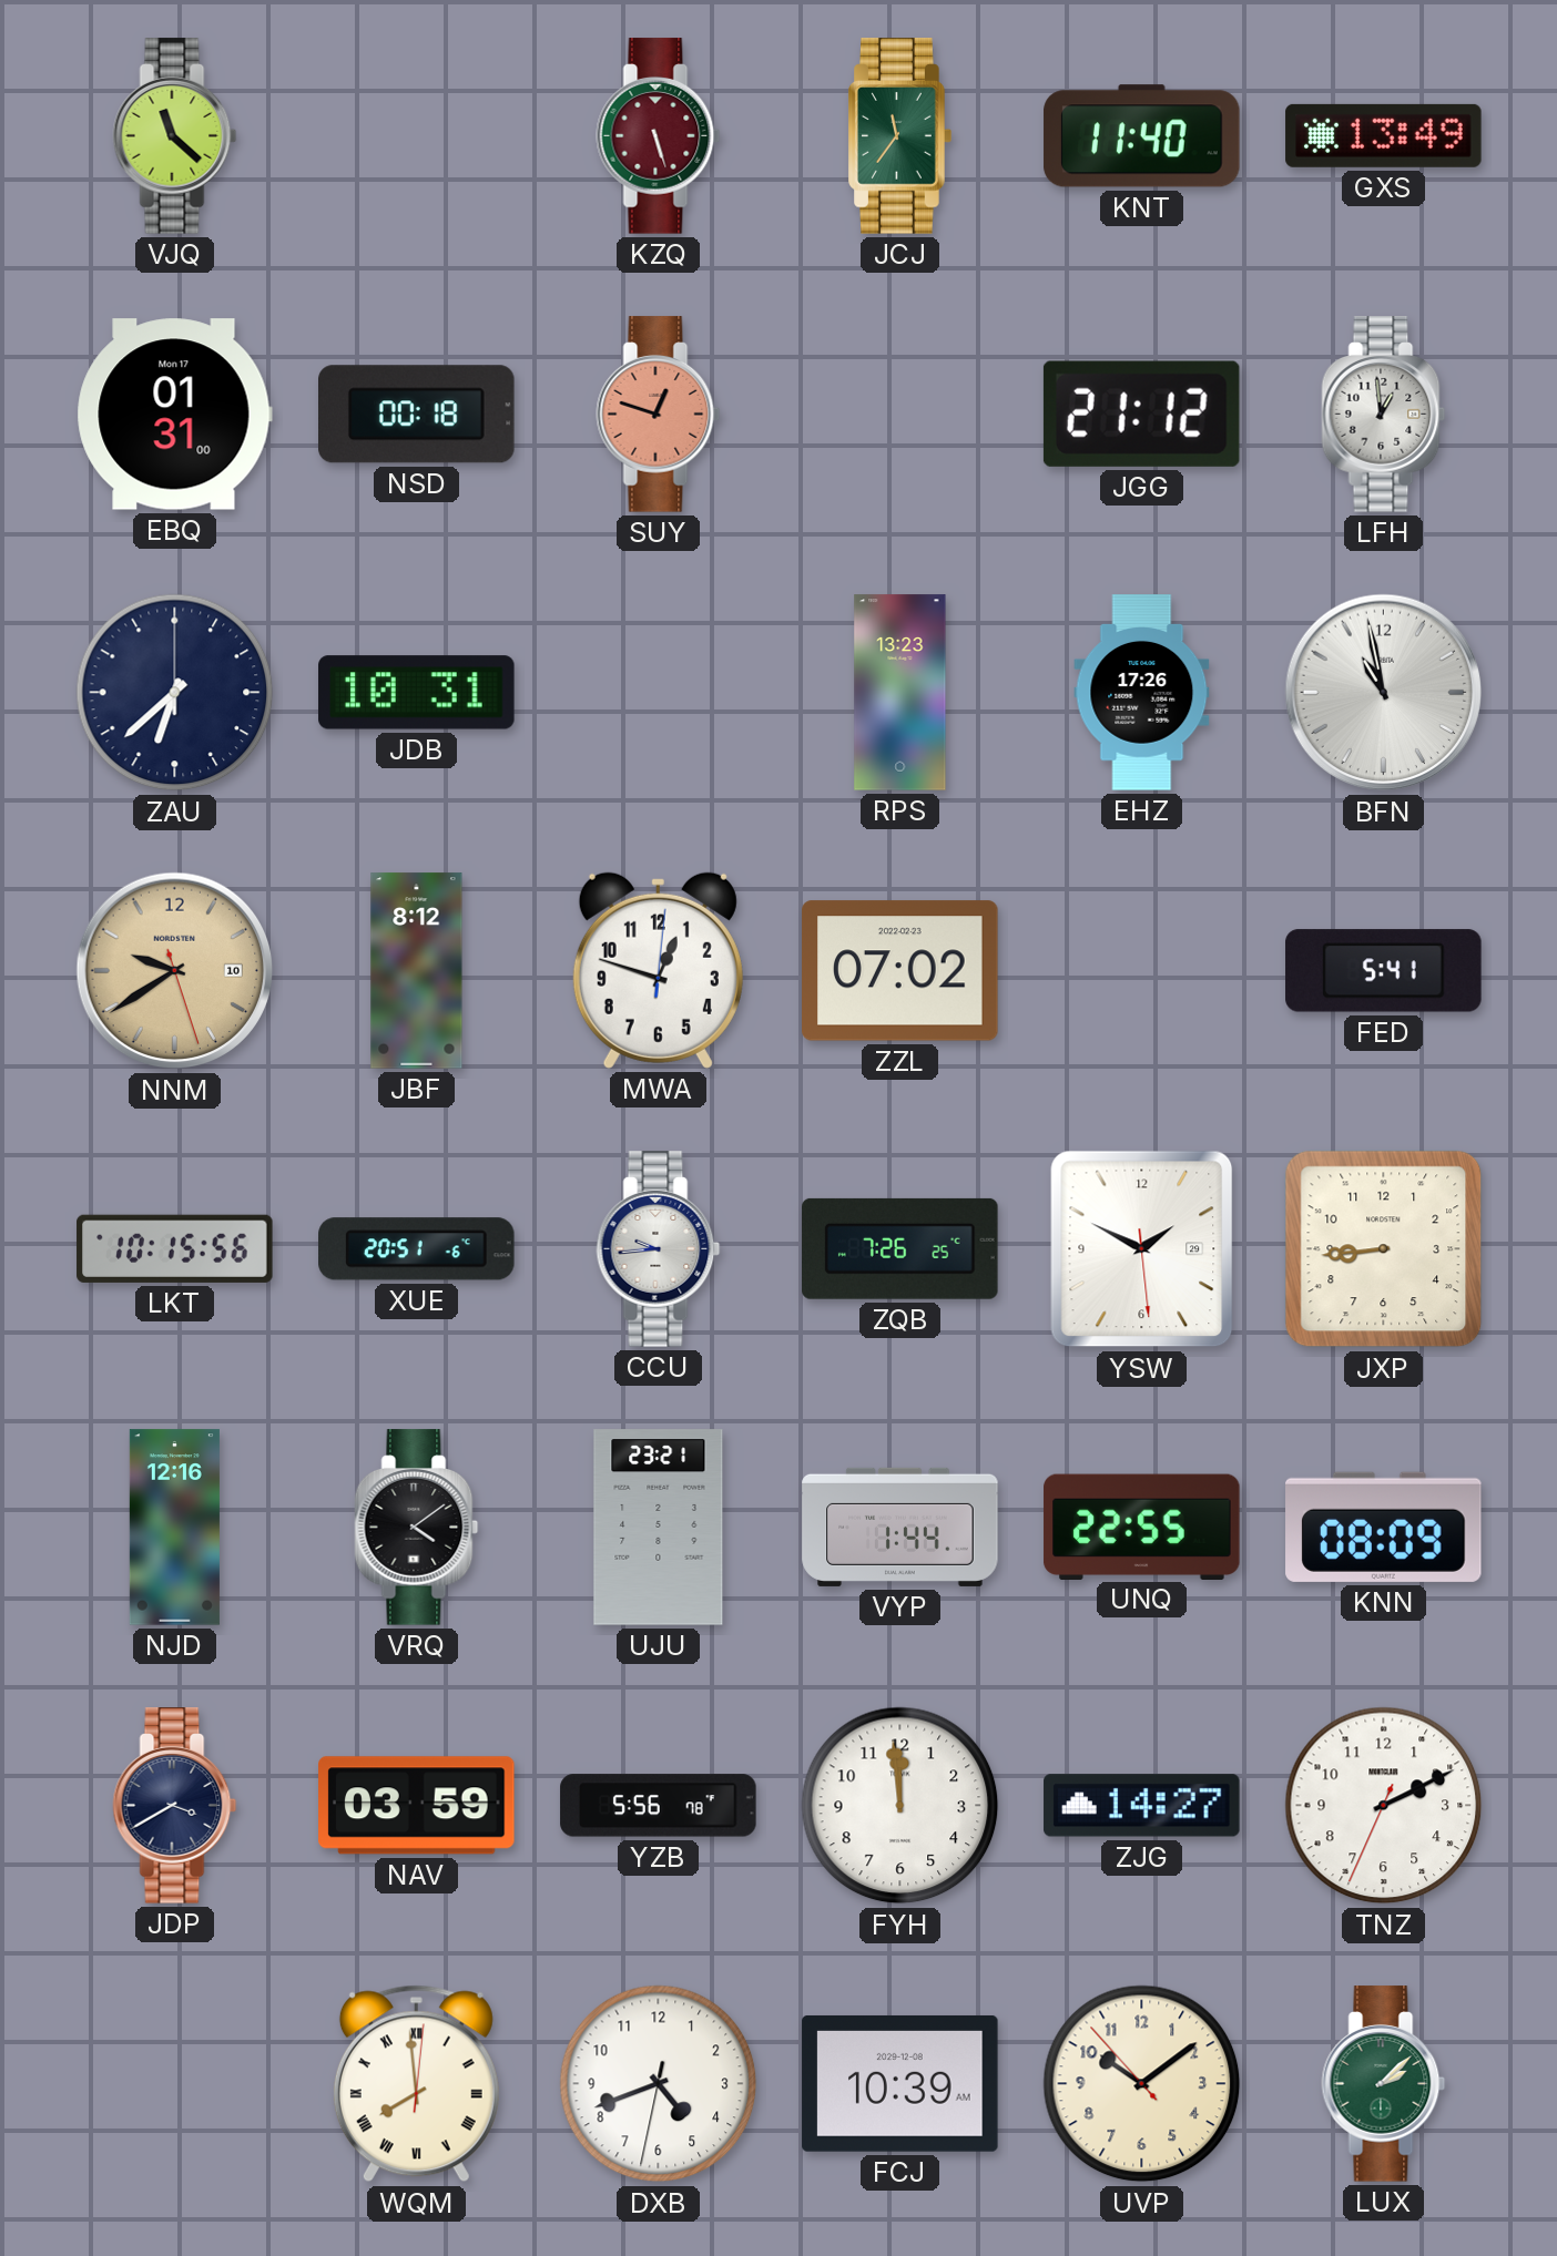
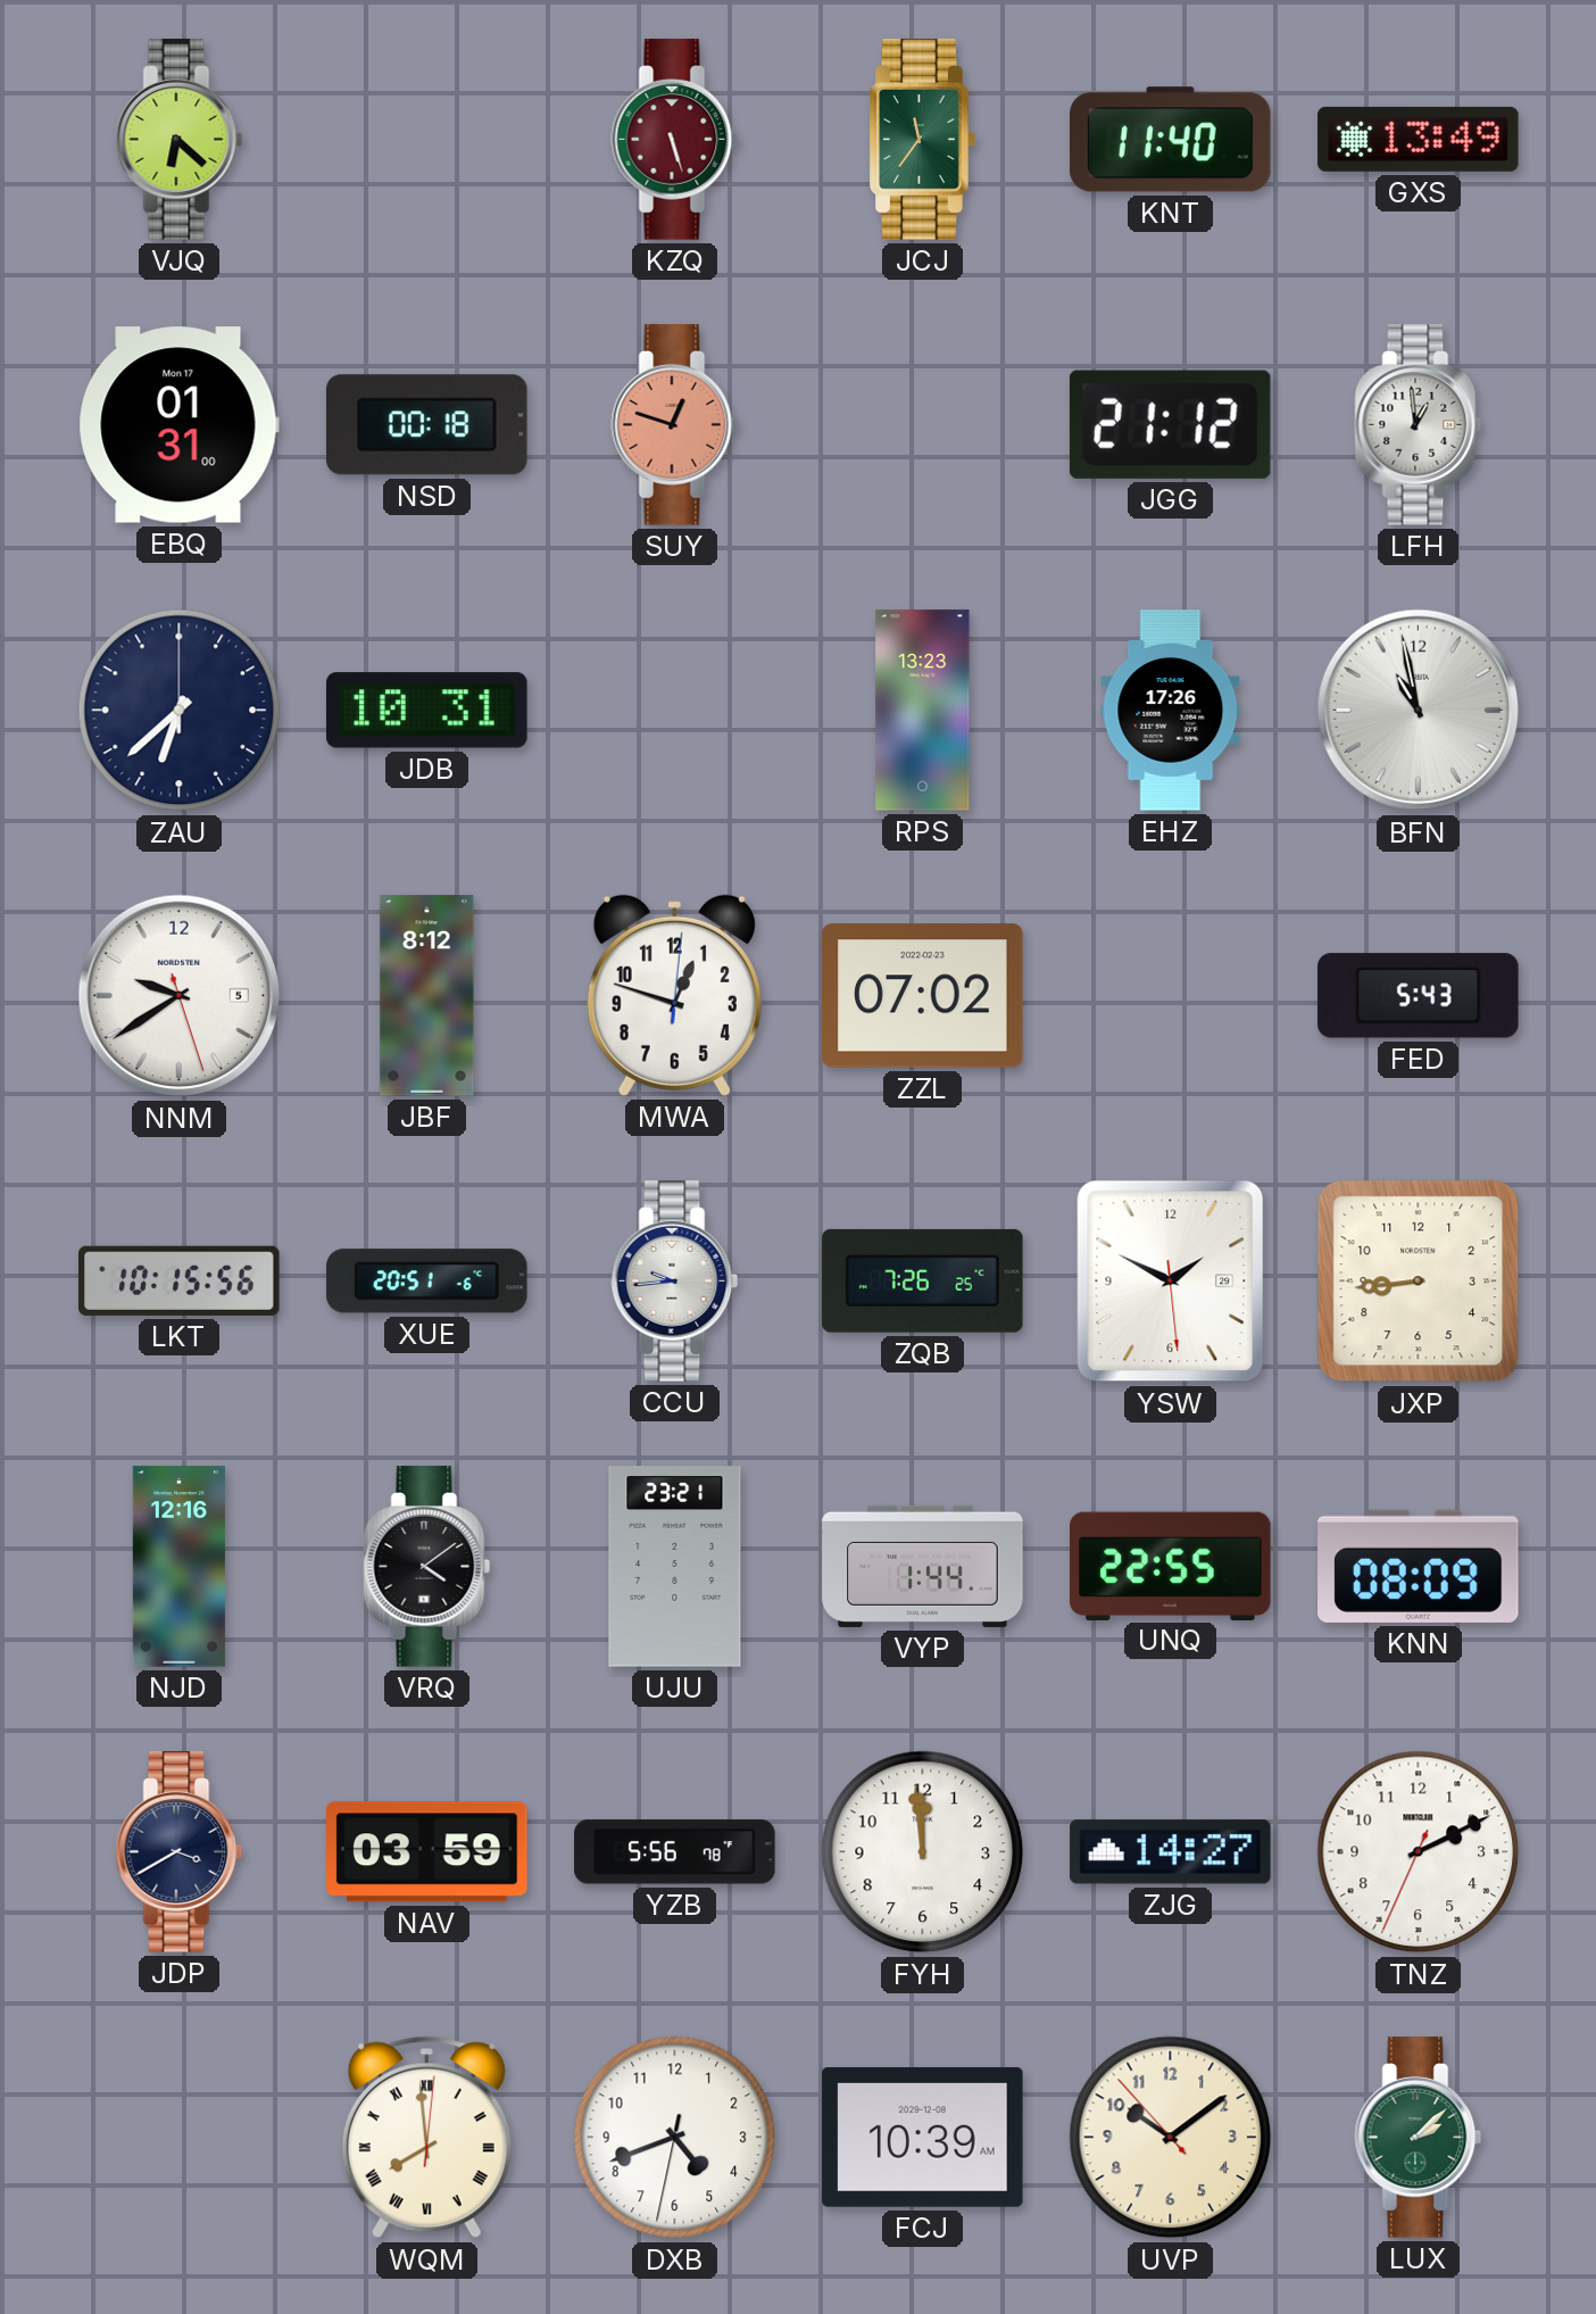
VJQ: 11:22 -> 6:22
NNM date: 10 -> 5
NNM dial: champagne -> white
FED: 5:41 -> 5:43
